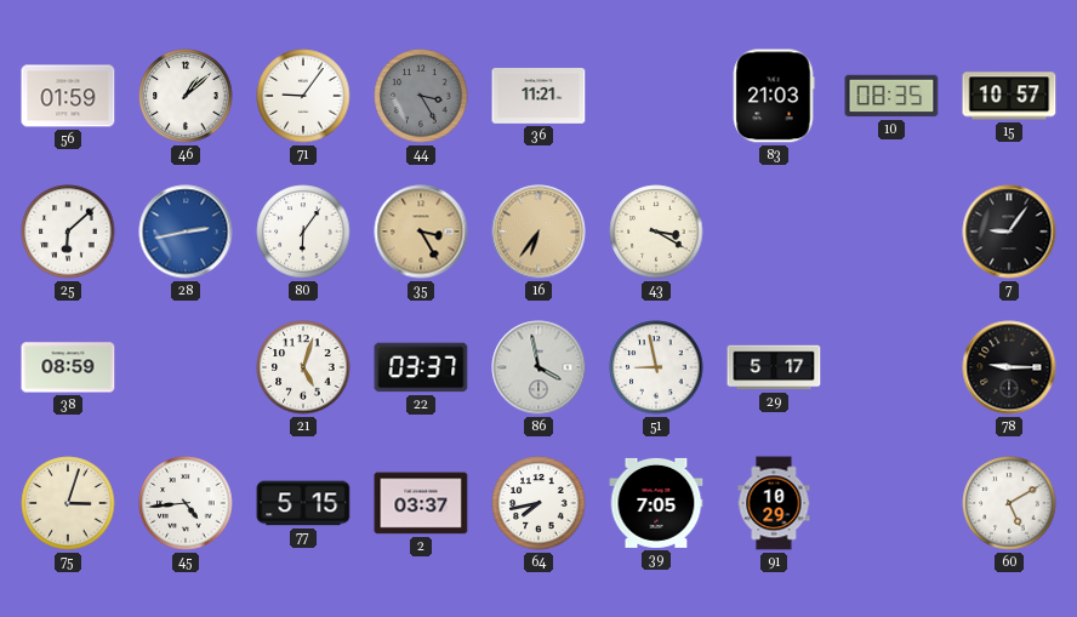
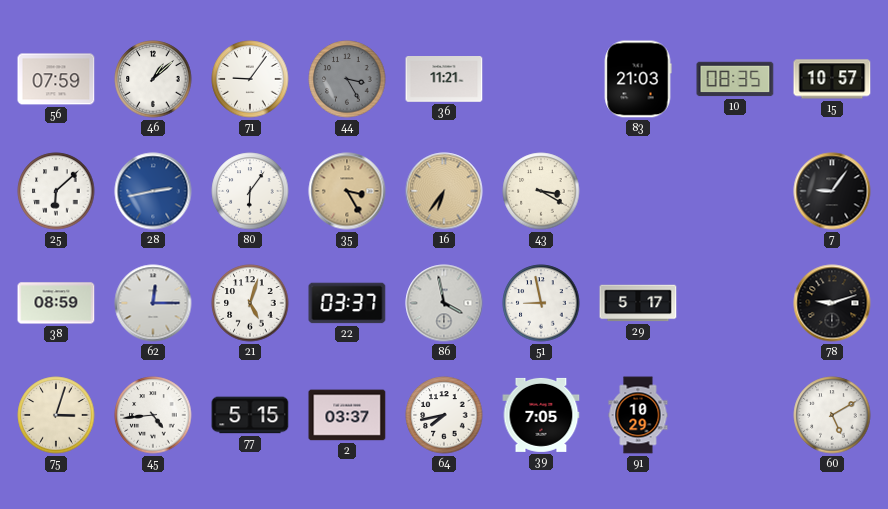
56: 01:59 -> 07:59
62: none -> 12:15
78: 9:15 -> 9:12
